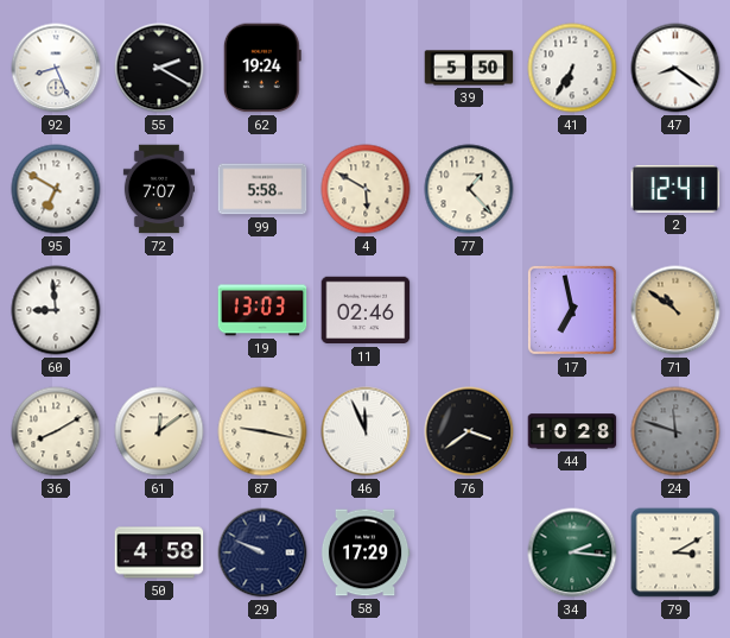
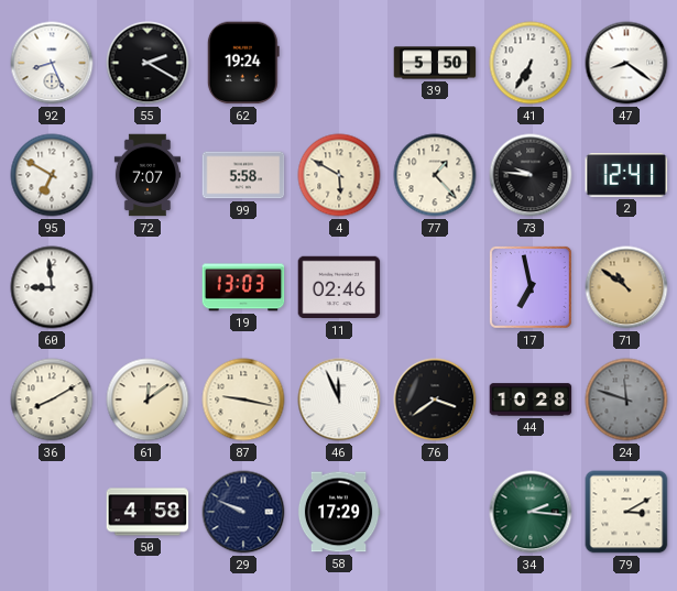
73: none -> 9:46
